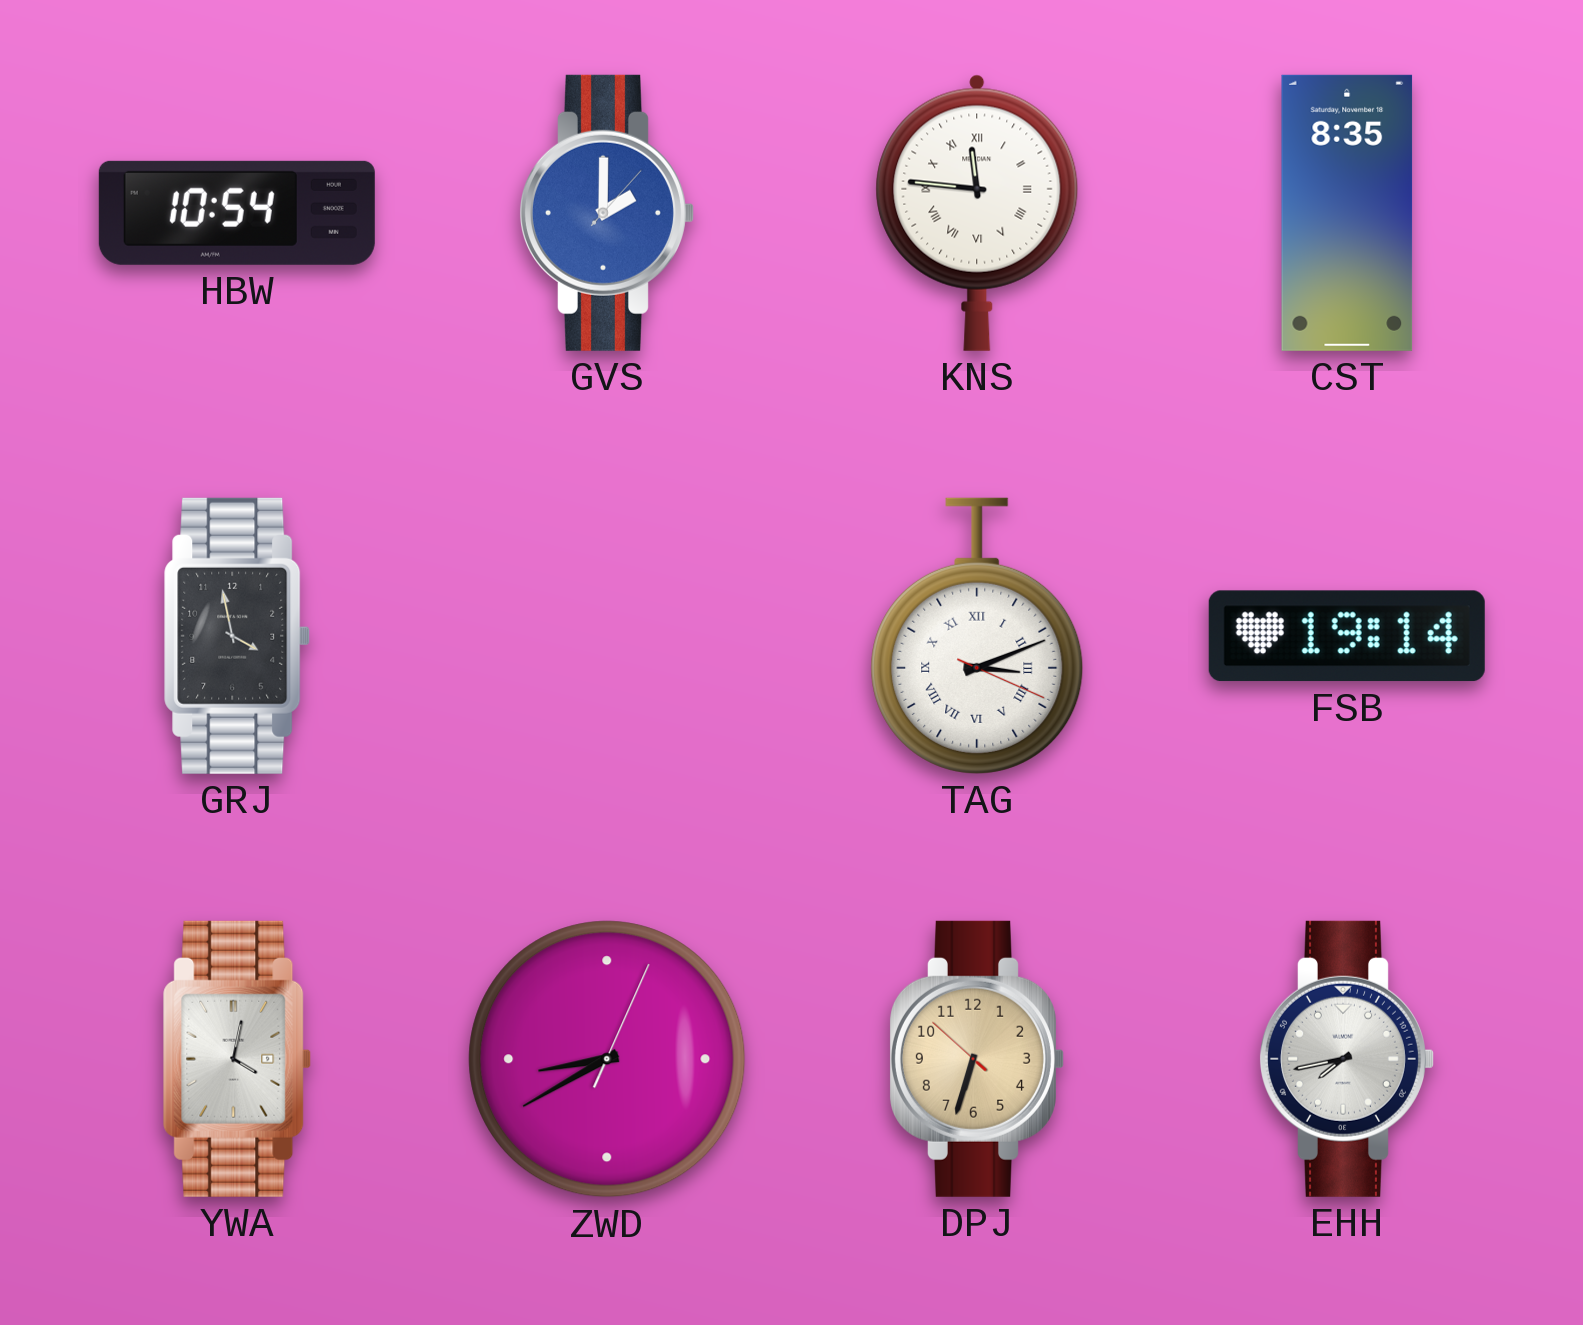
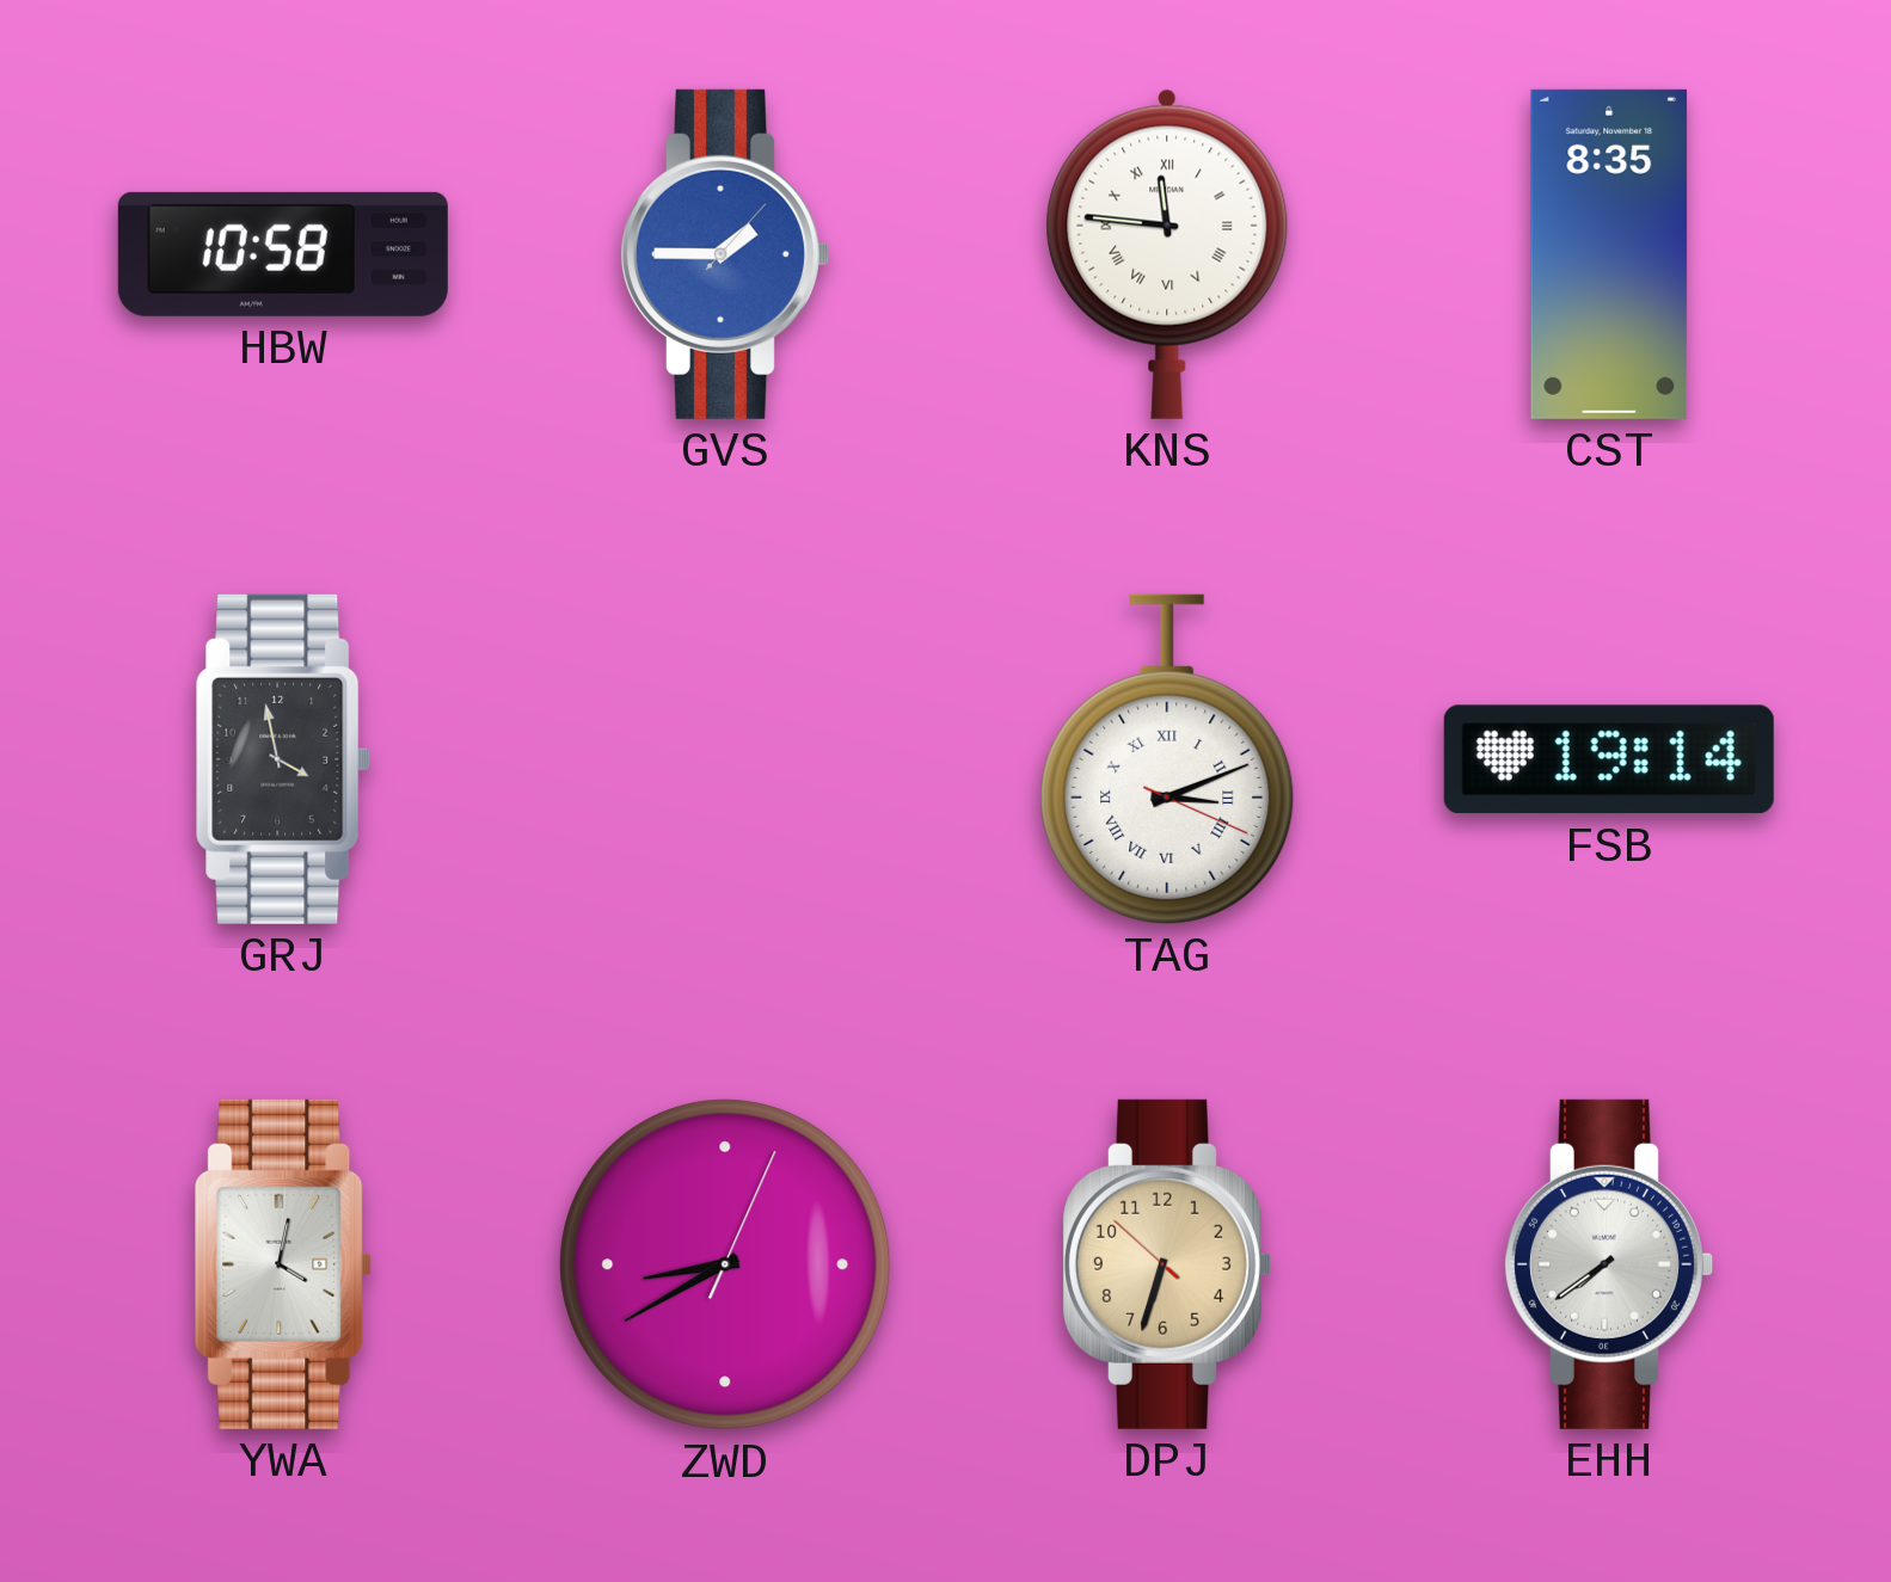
HBW: 10:54 -> 10:58
GVS: 2:00 -> 1:45
EHH: 7:43 -> 7:39
